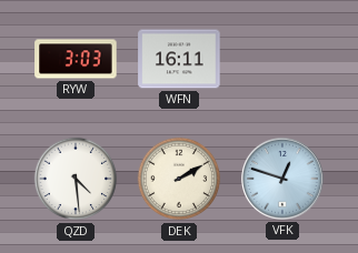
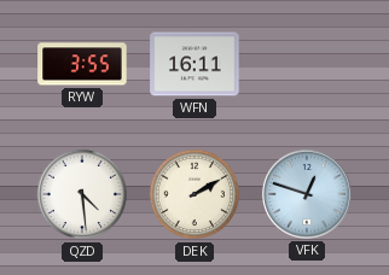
RYW: 3:03 -> 3:55
